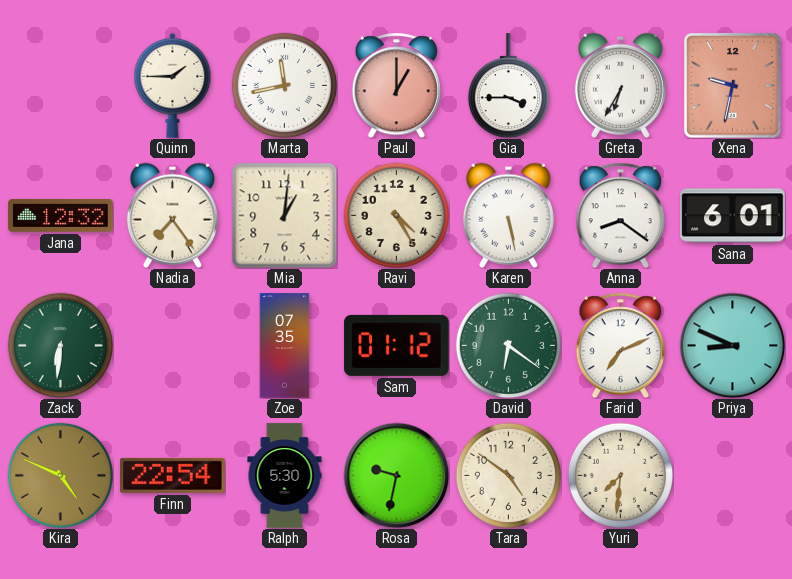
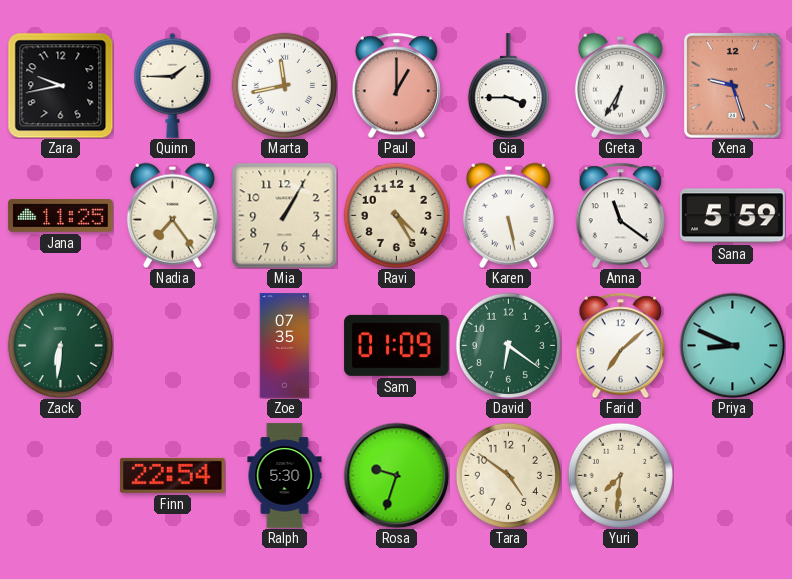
Zara: none -> 9:43
Xena: 9:32 -> 9:27
Jana: 12:32 -> 11:25
Mia: 1:01 -> 1:05
Anna: 8:21 -> 11:21
Sana: 6:01 -> 5:59
Sam: 01:12 -> 01:09
Farid: 7:11 -> 7:08
Kira: 4:49 -> none
Rosa: 9:32 -> 9:33
